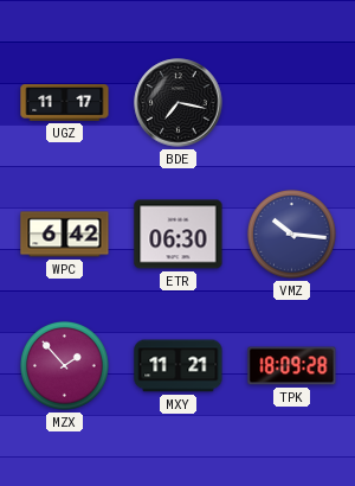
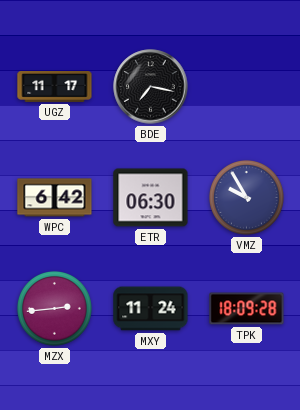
VMZ: 10:16 -> 9:55
MZX: 1:53 -> 2:44
MXY: 11:21 -> 11:24
